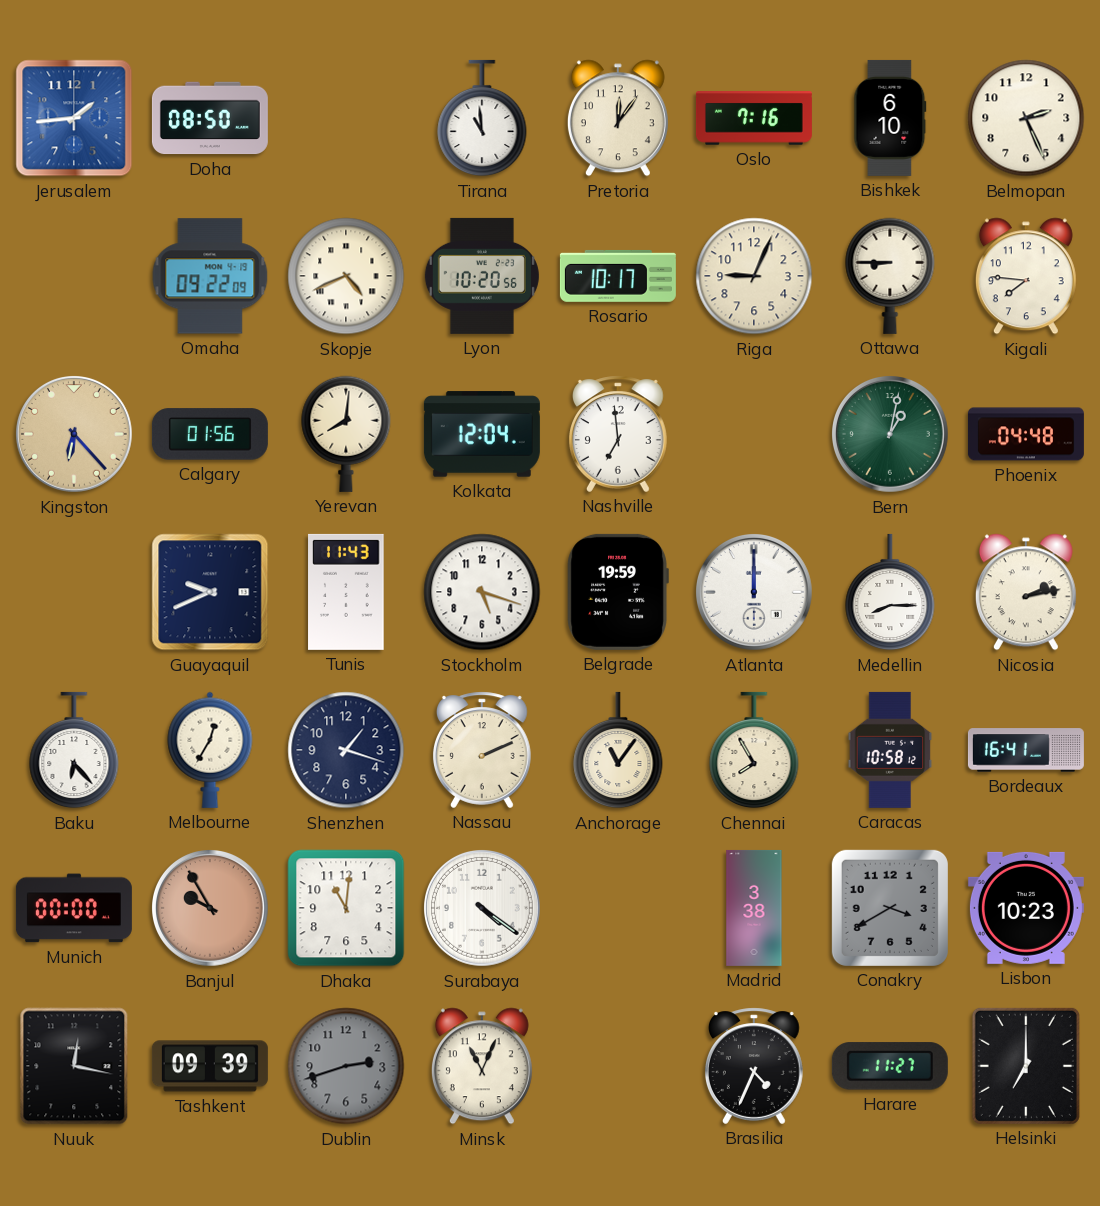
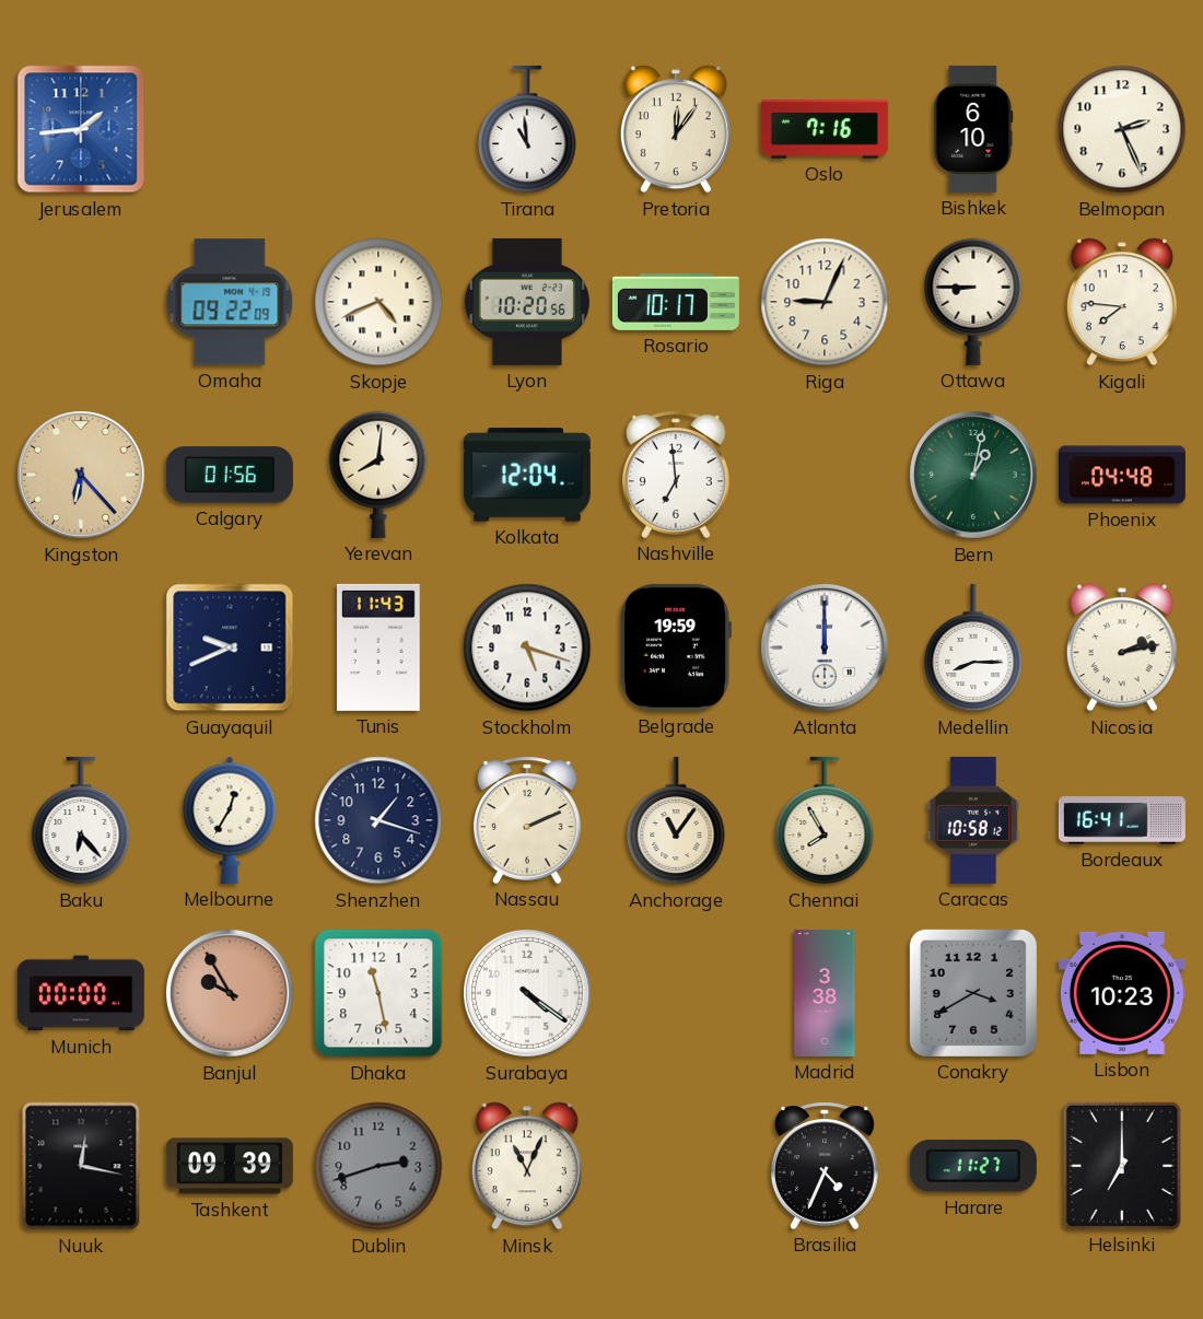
Doha: 08:50 -> none
Dhaka: 11:01 -> 11:28
